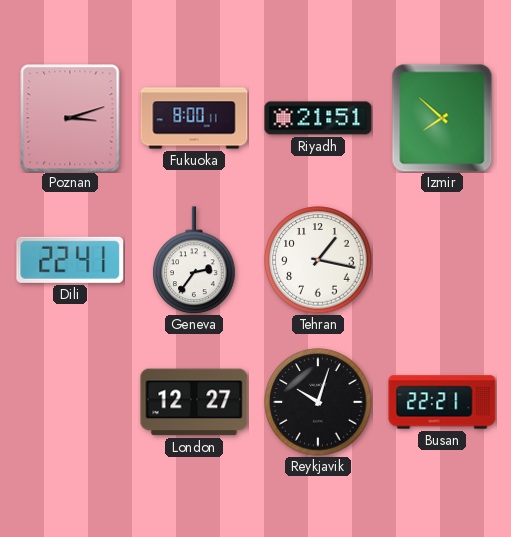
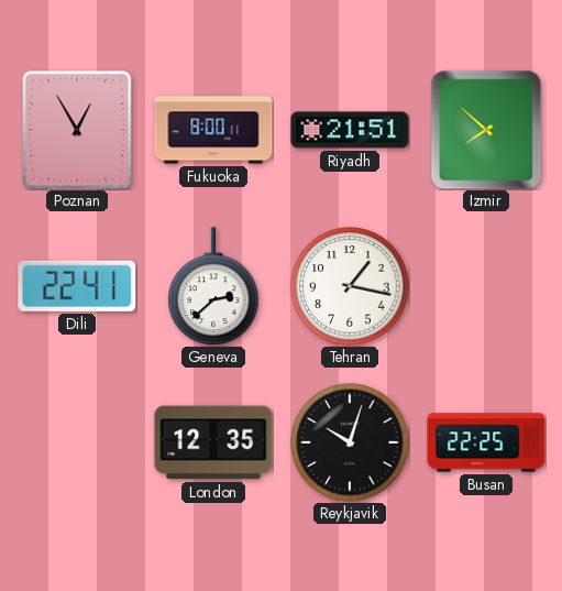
Poznan: 3:12 -> 12:55
Geneva: 2:36 -> 2:38
London: 12:27 -> 12:35
Busan: 22:21 -> 22:25
